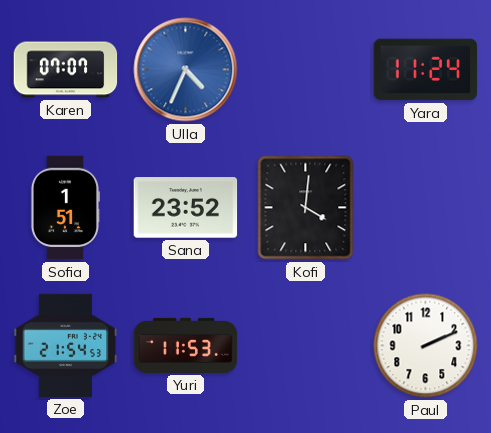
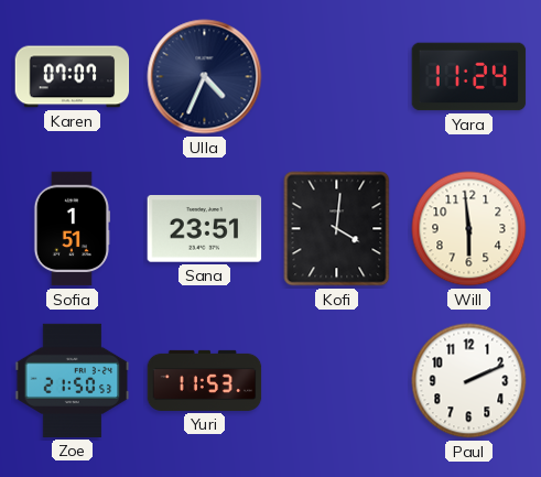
Ulla dial: blue -> navy
Sana: 23:52 -> 23:51
Will: none -> 5:59
Zoe: 21:54 -> 21:50
